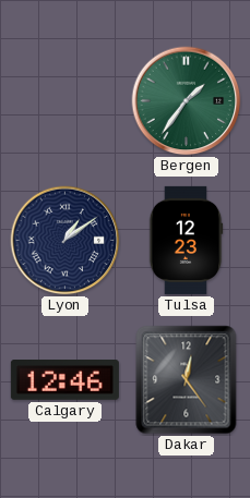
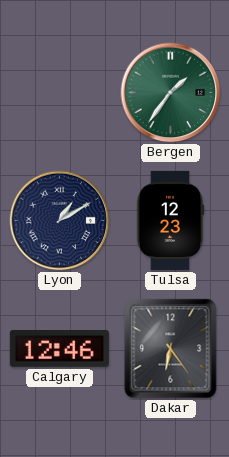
Lyon: 1:09 -> 1:10
Dakar: 12:24 -> 6:24
